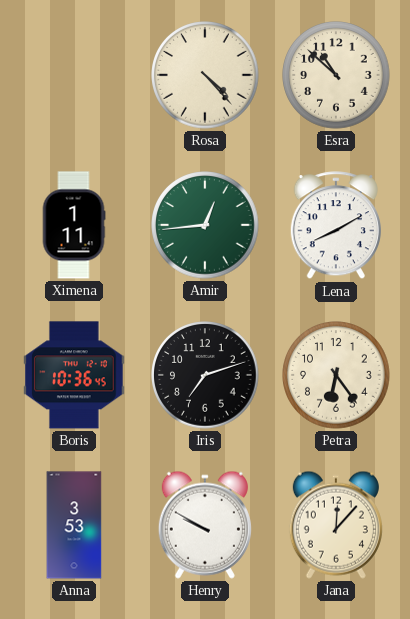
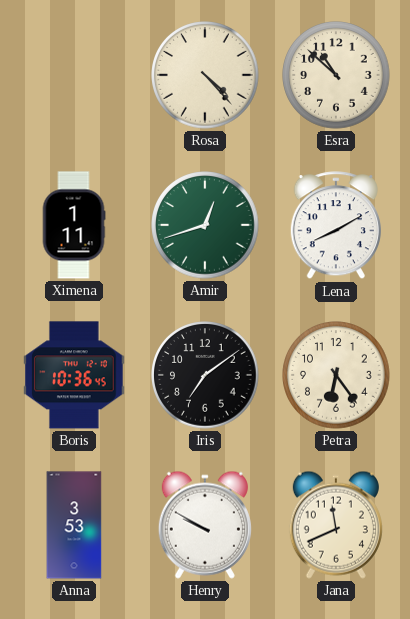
Amir: 12:44 -> 12:42
Iris: 7:12 -> 7:09
Jana: 12:07 -> 11:41
